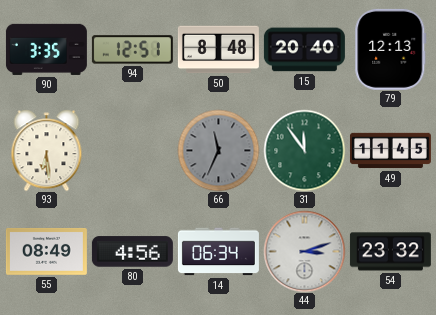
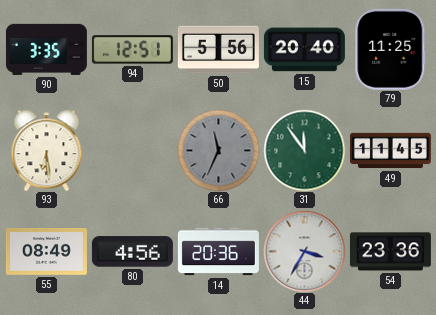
50: 8:48 -> 5:56
79: 12:13 -> 11:25
14: 06:34 -> 20:36
44: 3:12 -> 3:35
54: 23:32 -> 23:36
